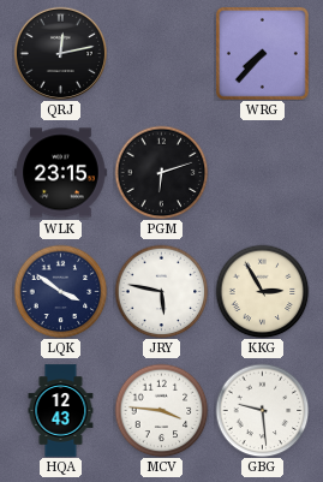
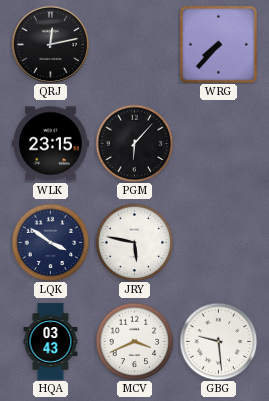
PGM: 6:12 -> 6:07
KKG: 2:55 -> none
HQA: 12:43 -> 03:43
MCV: 3:46 -> 3:41
